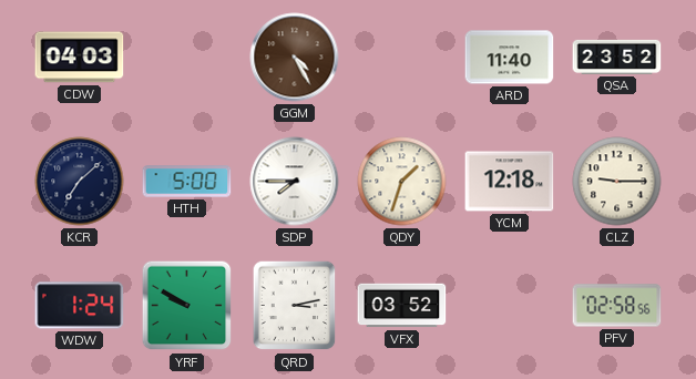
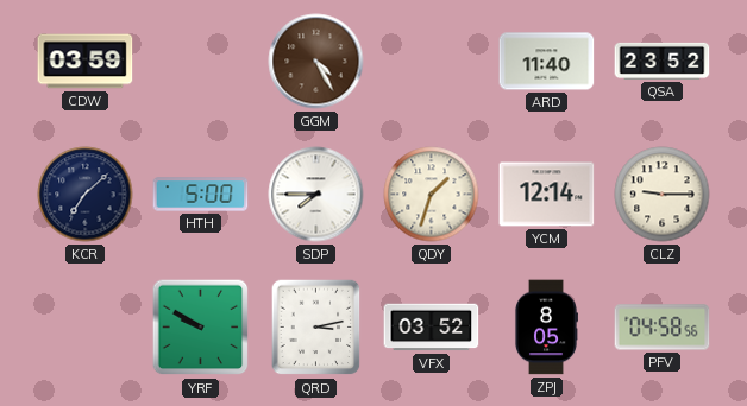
CDW: 04:03 -> 03:59
YCM: 12:18 -> 12:14
WDW: 1:24 -> none
ZPJ: none -> 8:05
PFV: 02:58 -> 04:58
